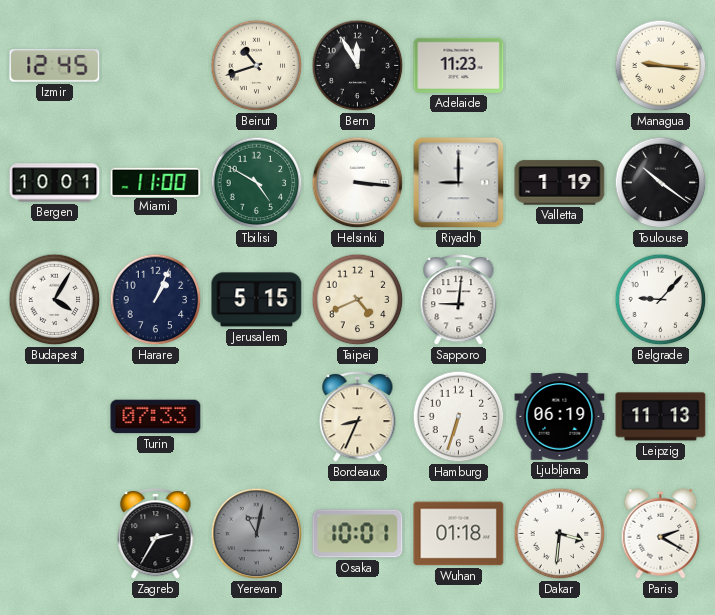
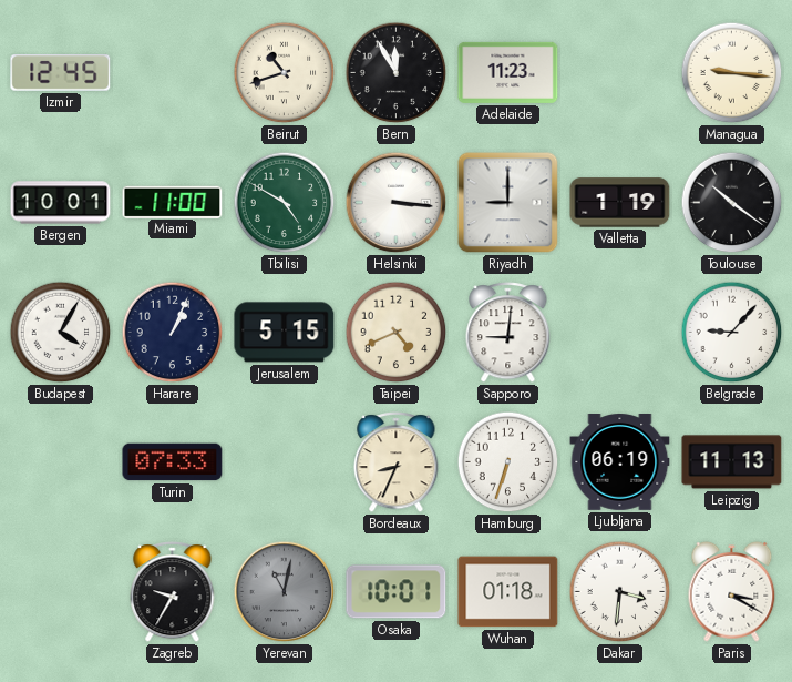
Zagreb: 2:35 -> 9:35
Paris: 2:20 -> 3:20
